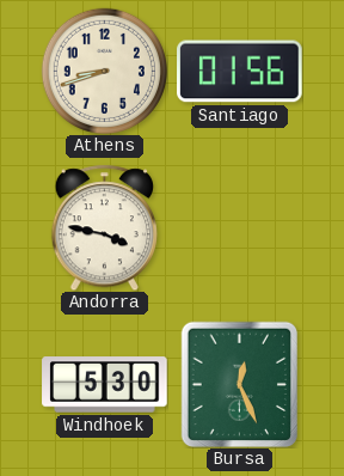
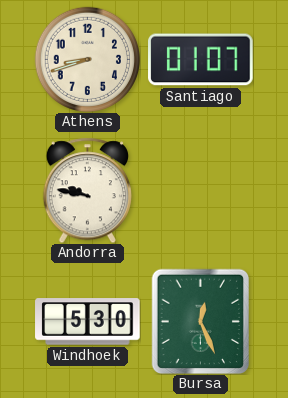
Santiago: 01:56 -> 01:07
Andorra: 3:47 -> 9:47
